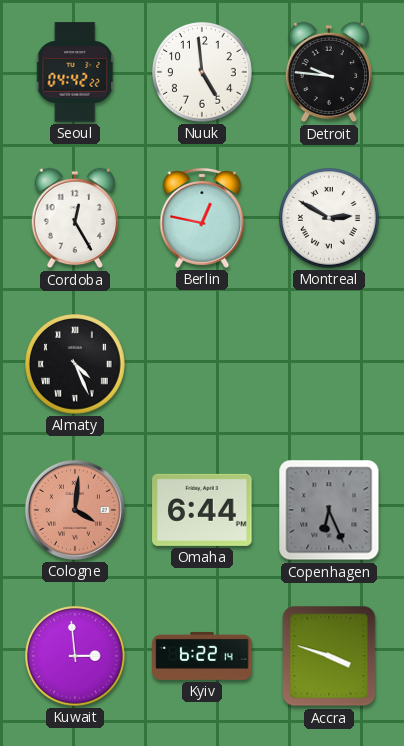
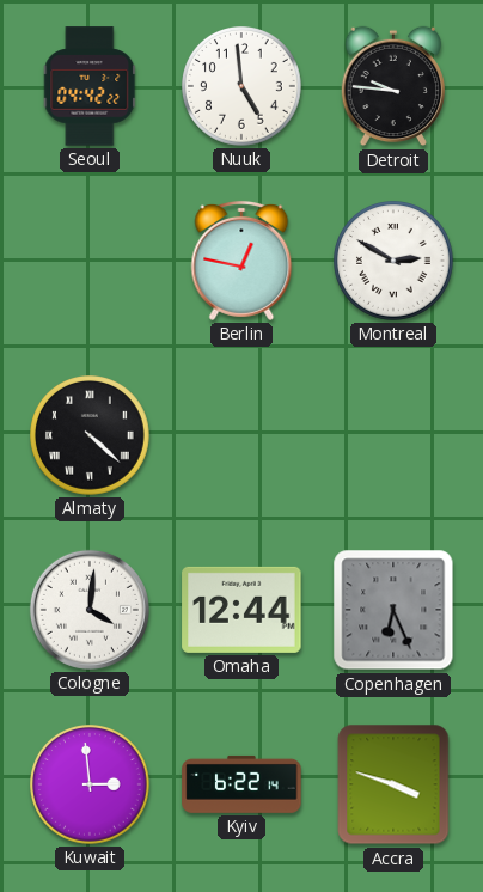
Cordoba: 12:25 -> none
Almaty: 4:26 -> 4:22
Cologne dial: salmon -> white
Omaha: 6:44 -> 12:44
